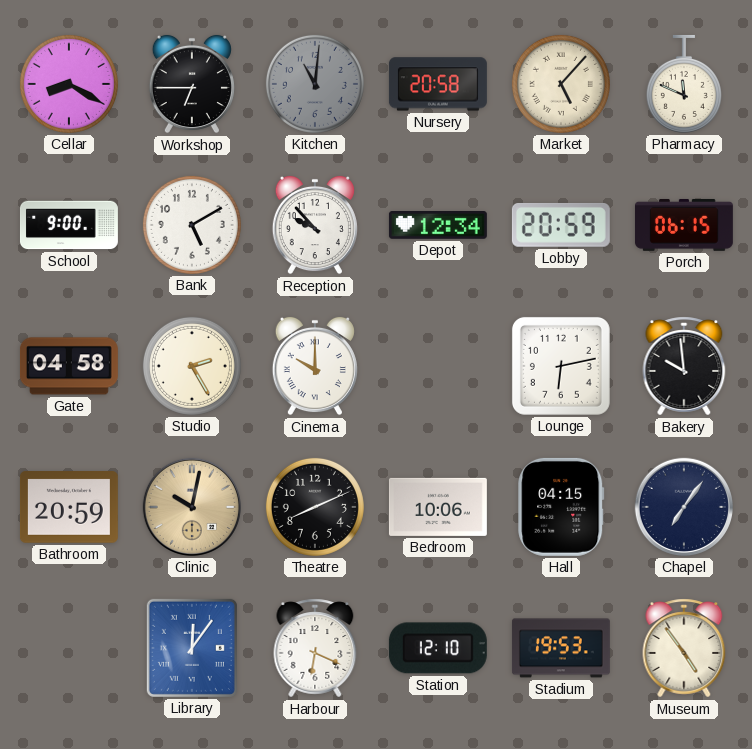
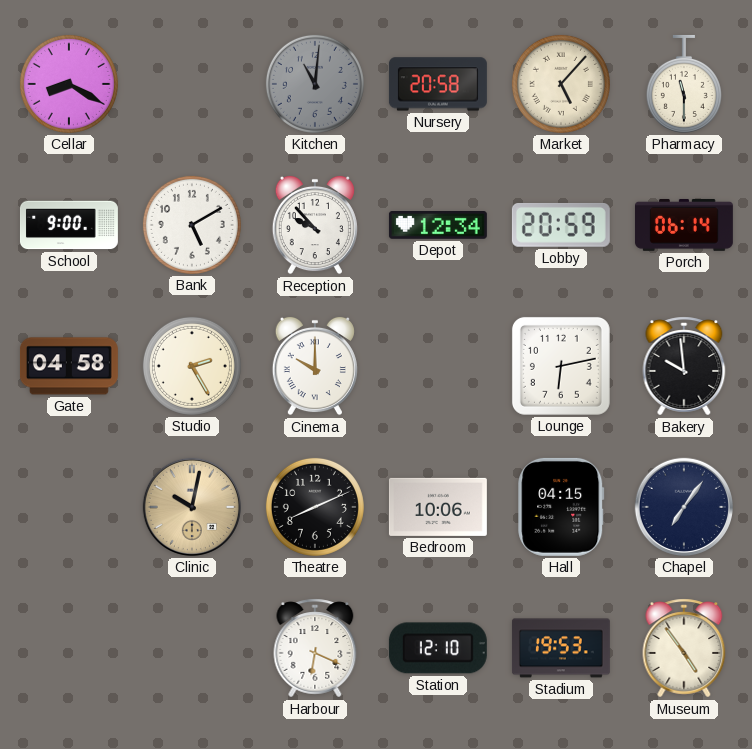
Workshop: 6:45 -> none
Pharmacy: 11:49 -> 11:30
Porch: 06:15 -> 06:14
Bathroom: 20:59 -> none
Library: 12:06 -> none
